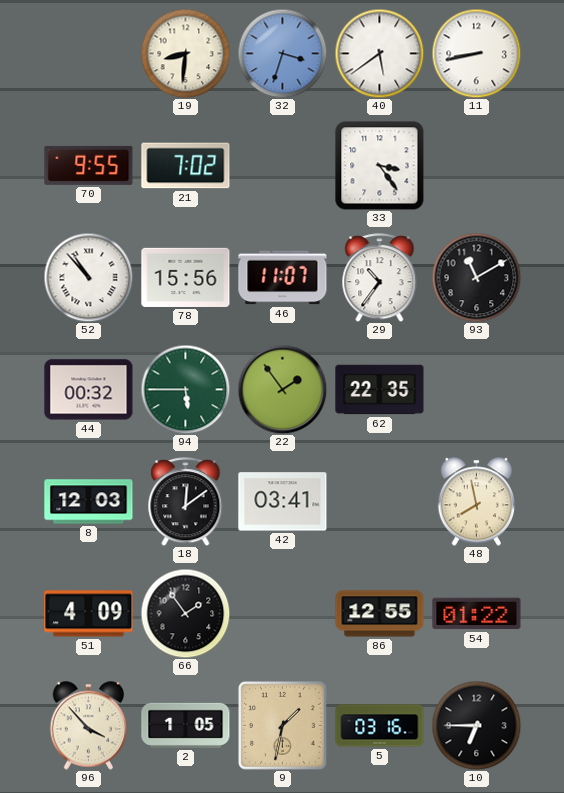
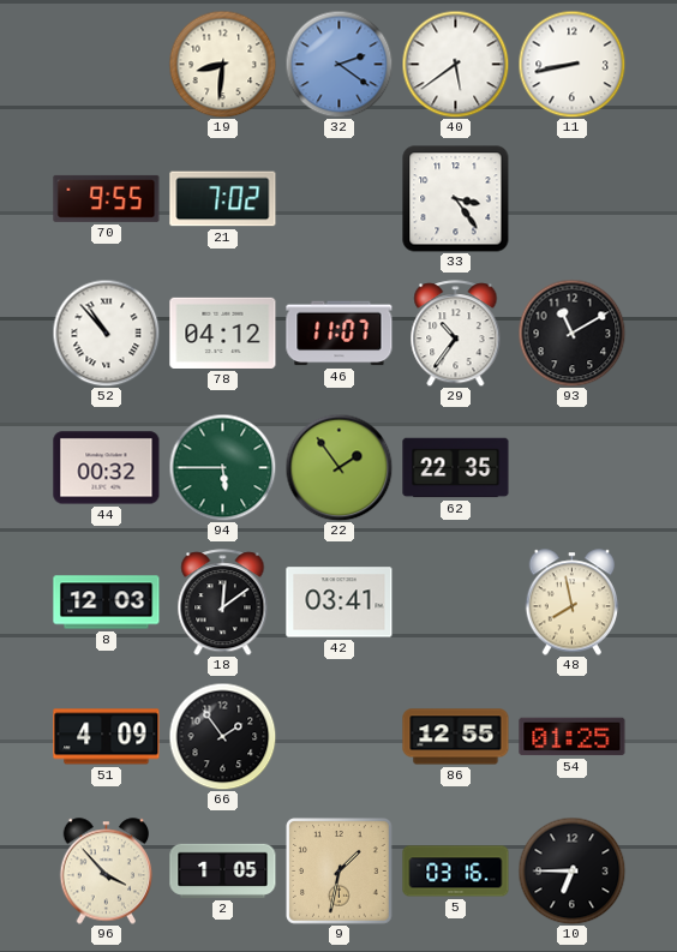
32: 3:33 -> 2:21
78: 15:56 -> 04:12
54: 01:22 -> 01:25
